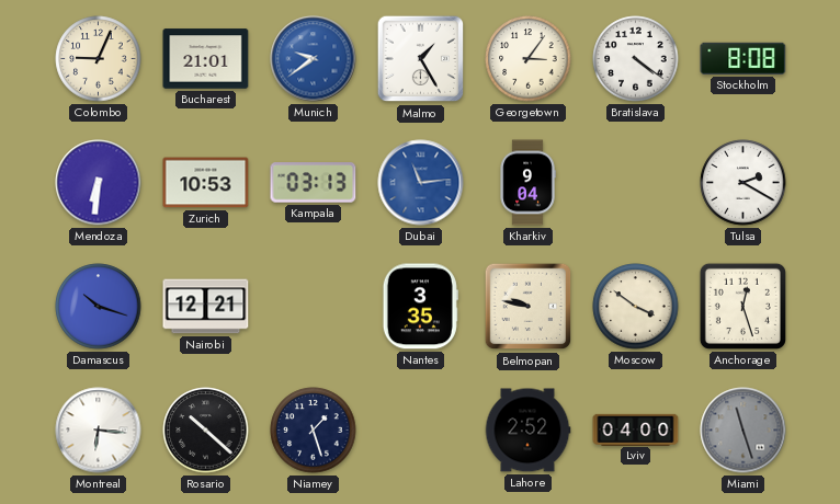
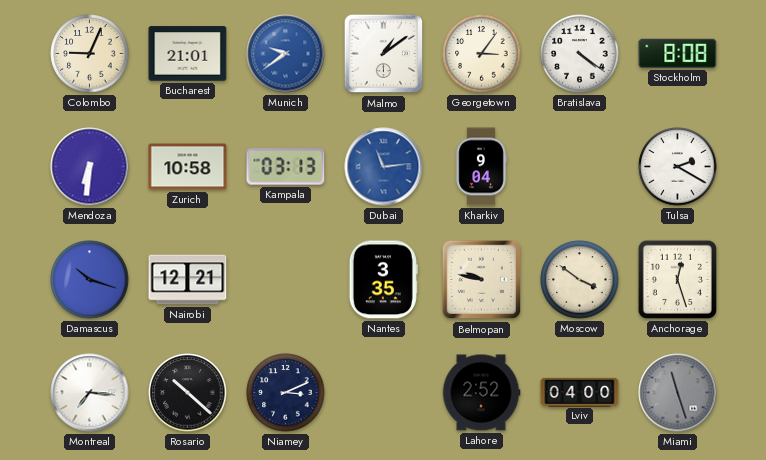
Malmo: 1:25 -> 1:09
Zurich: 10:53 -> 10:58
Montreal: 6:16 -> 7:16
Niamey: 1:27 -> 3:11
